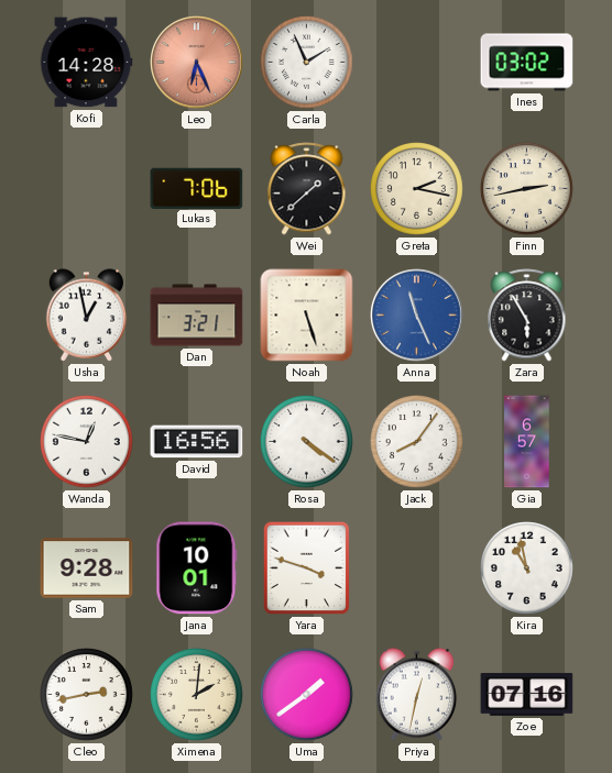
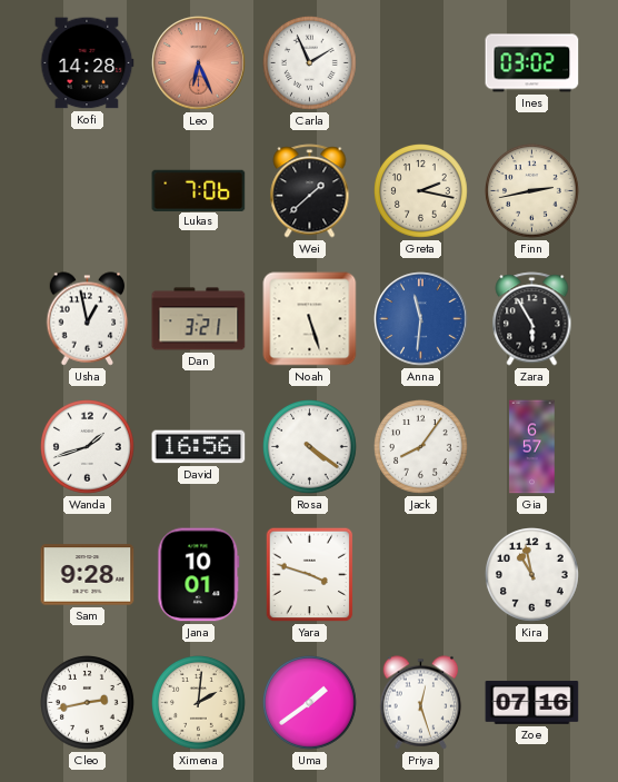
Anna: 11:26 -> 11:31
Wanda: 12:47 -> 1:42
Priya: 12:32 -> 12:27
